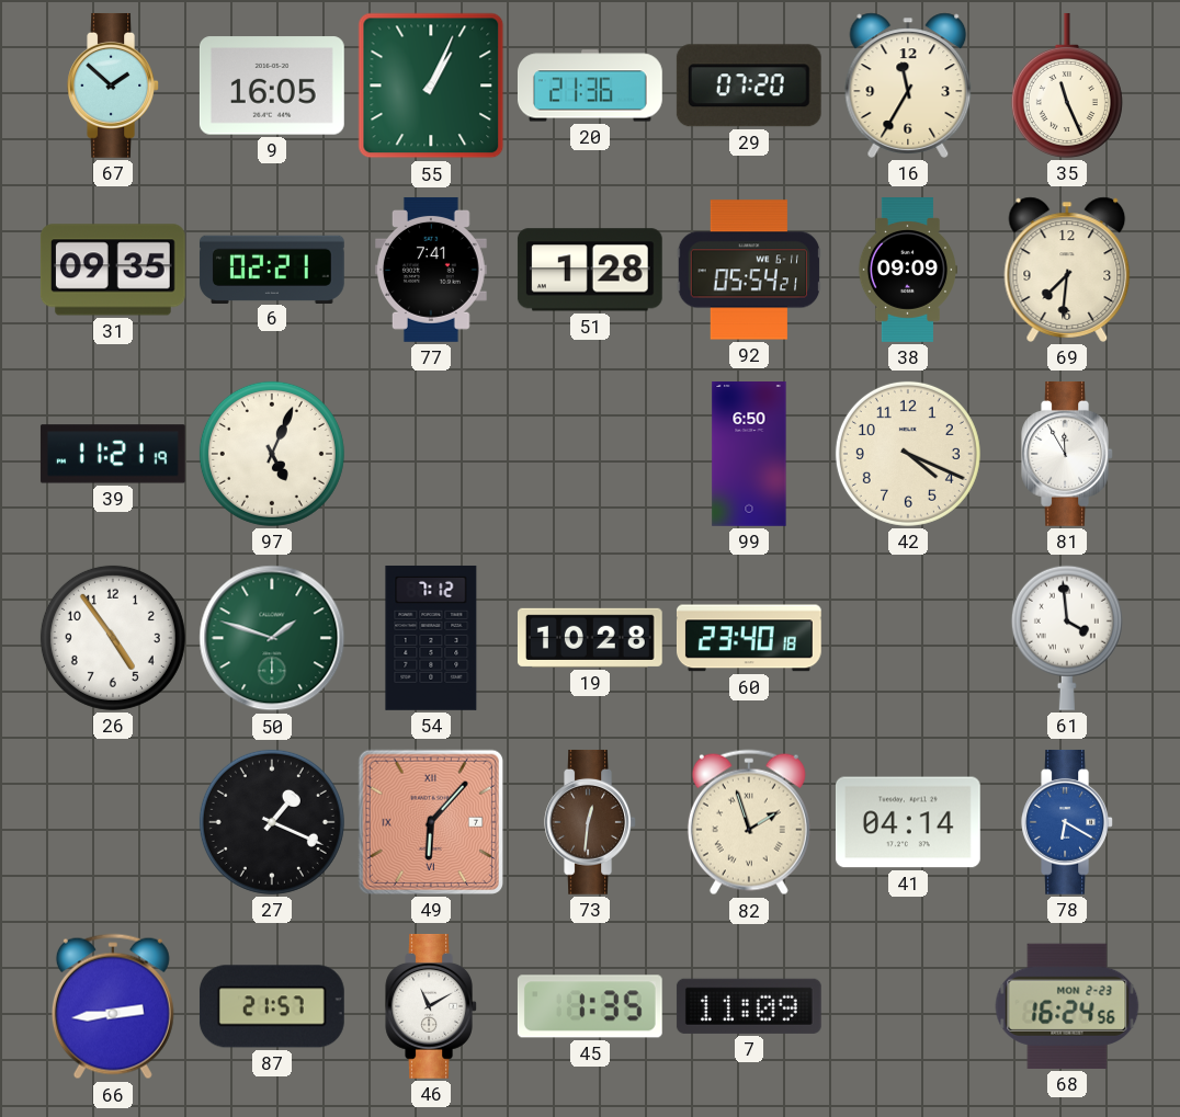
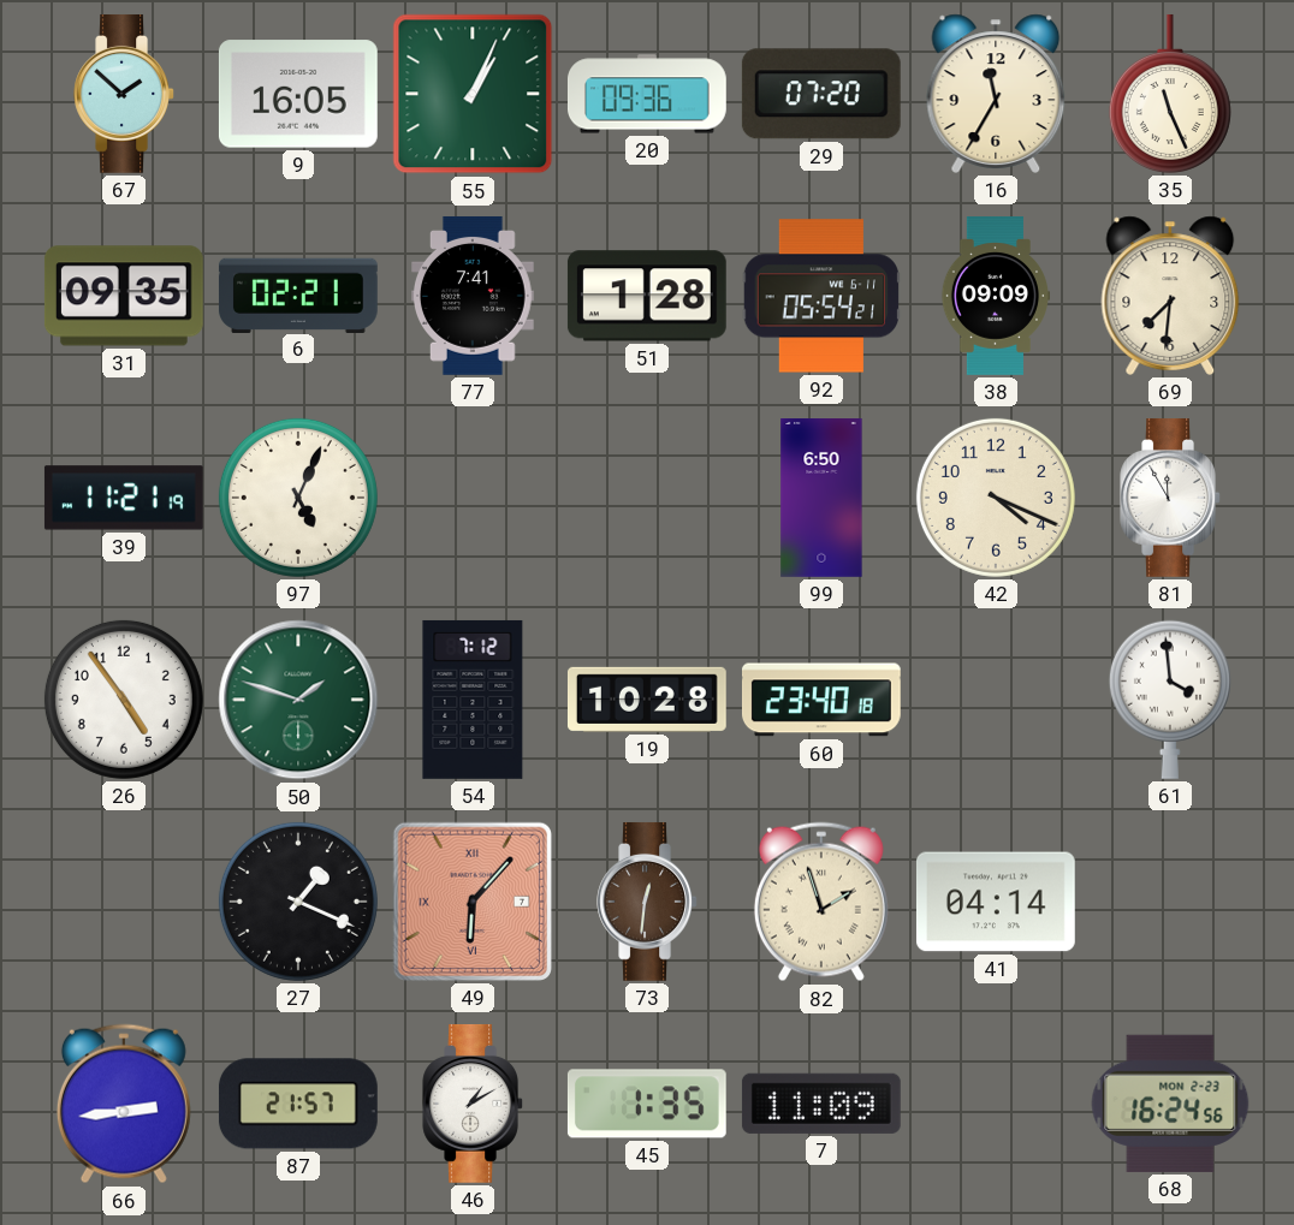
20: 21:36 -> 09:36
78: 6:20 -> none
46: 11:10 -> 1:10
